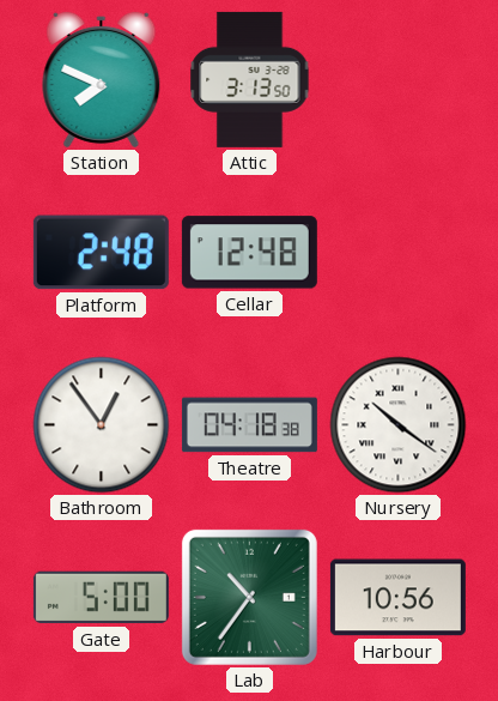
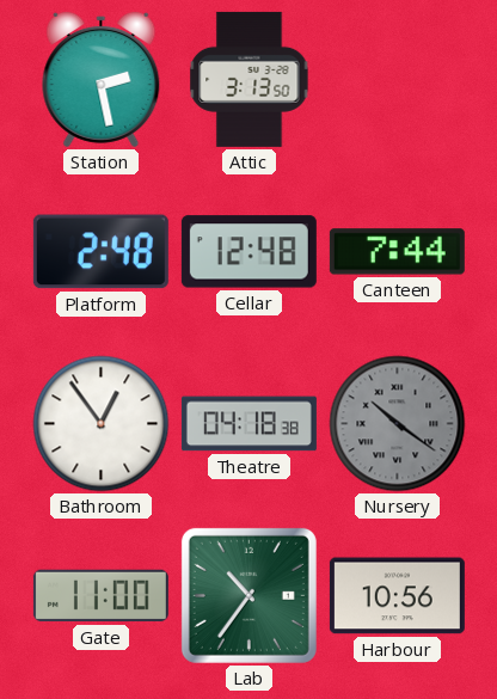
Station: 7:49 -> 2:28
Canteen: none -> 7:44
Nursery dial: white -> grey
Gate: 5:00 -> 11:00
